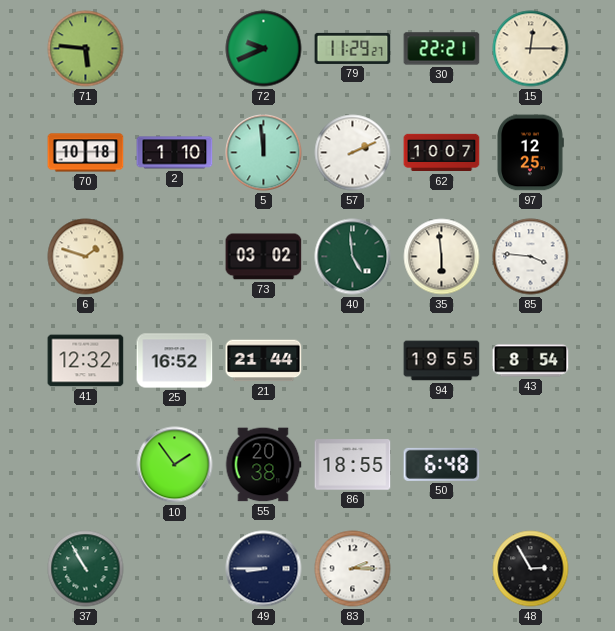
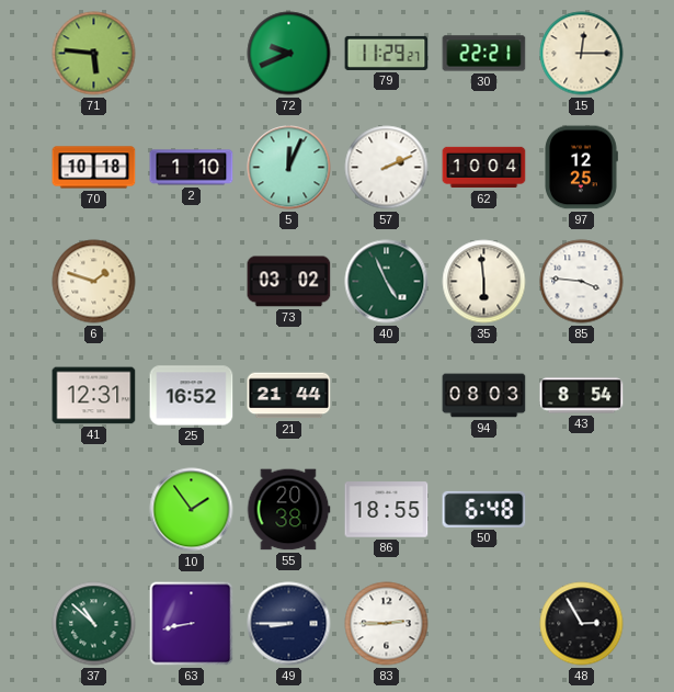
5: 11:59 -> 12:04
62: 10:07 -> 10:04
40: 4:59 -> 4:56
41: 12:32 -> 12:31
94: 19:55 -> 08:03
37: 10:55 -> 10:52
63: none -> 8:43
83: 2:15 -> 2:45
